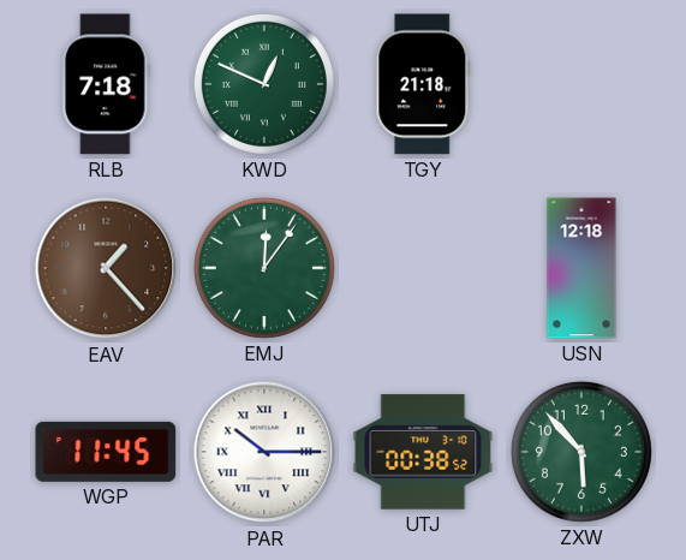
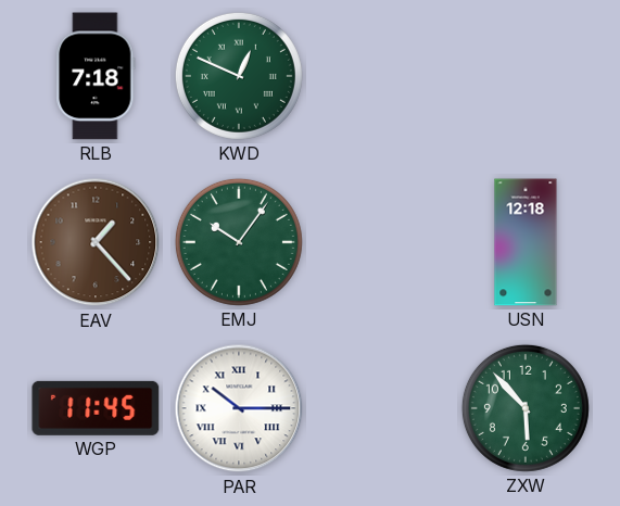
TGY: 21:18 -> none
EMJ: 12:06 -> 10:06
UTJ: 00:38 -> none
